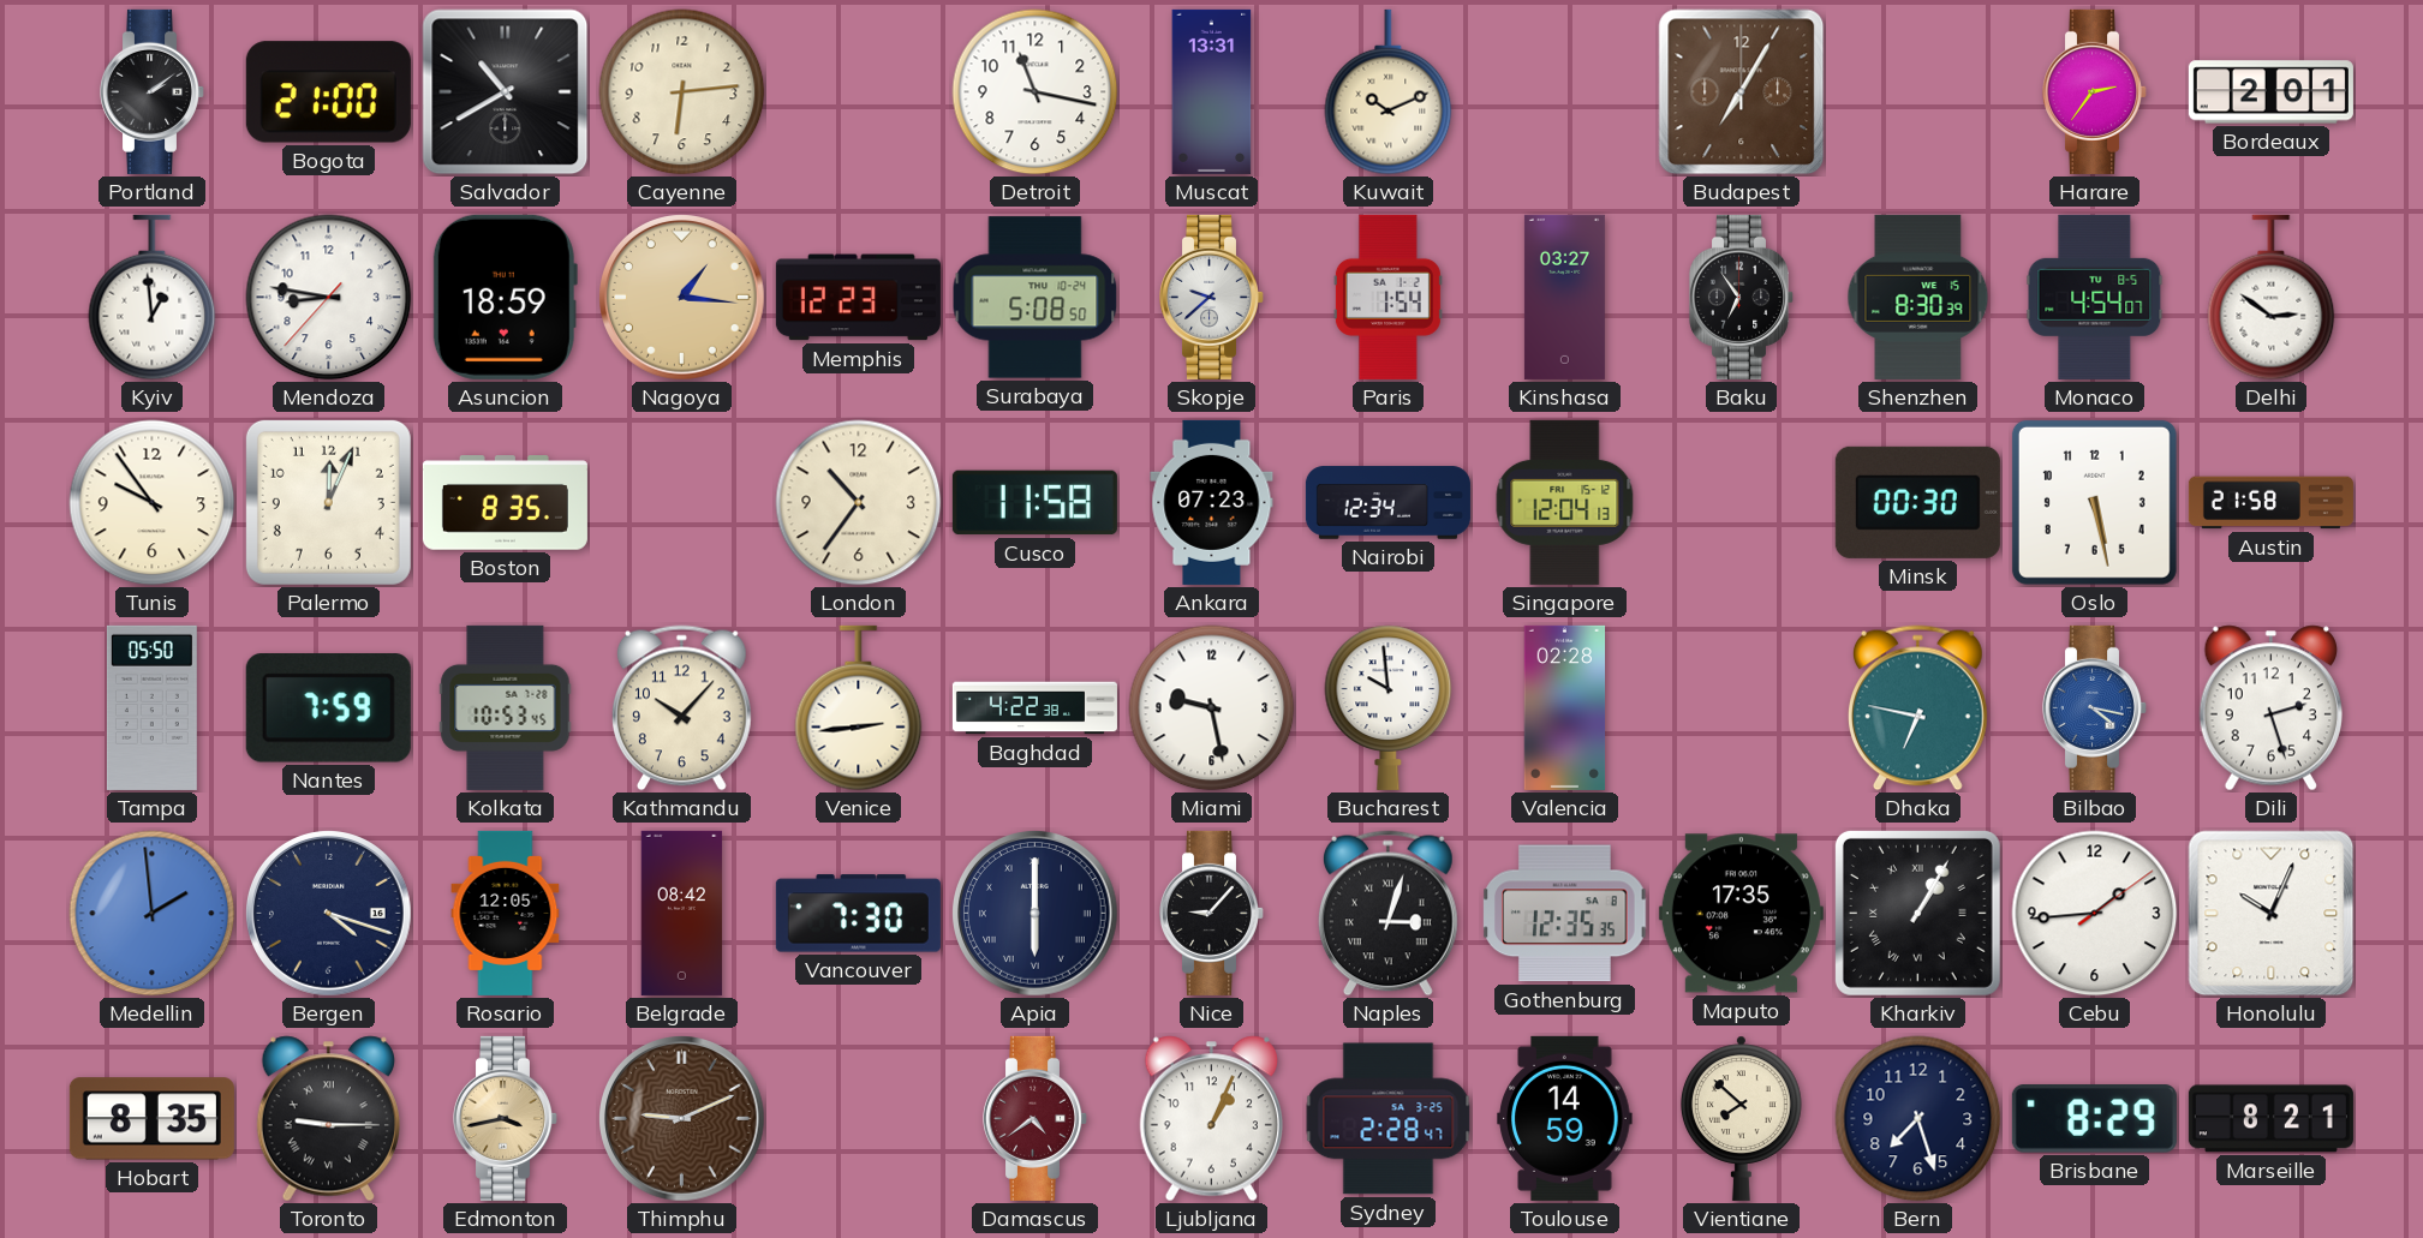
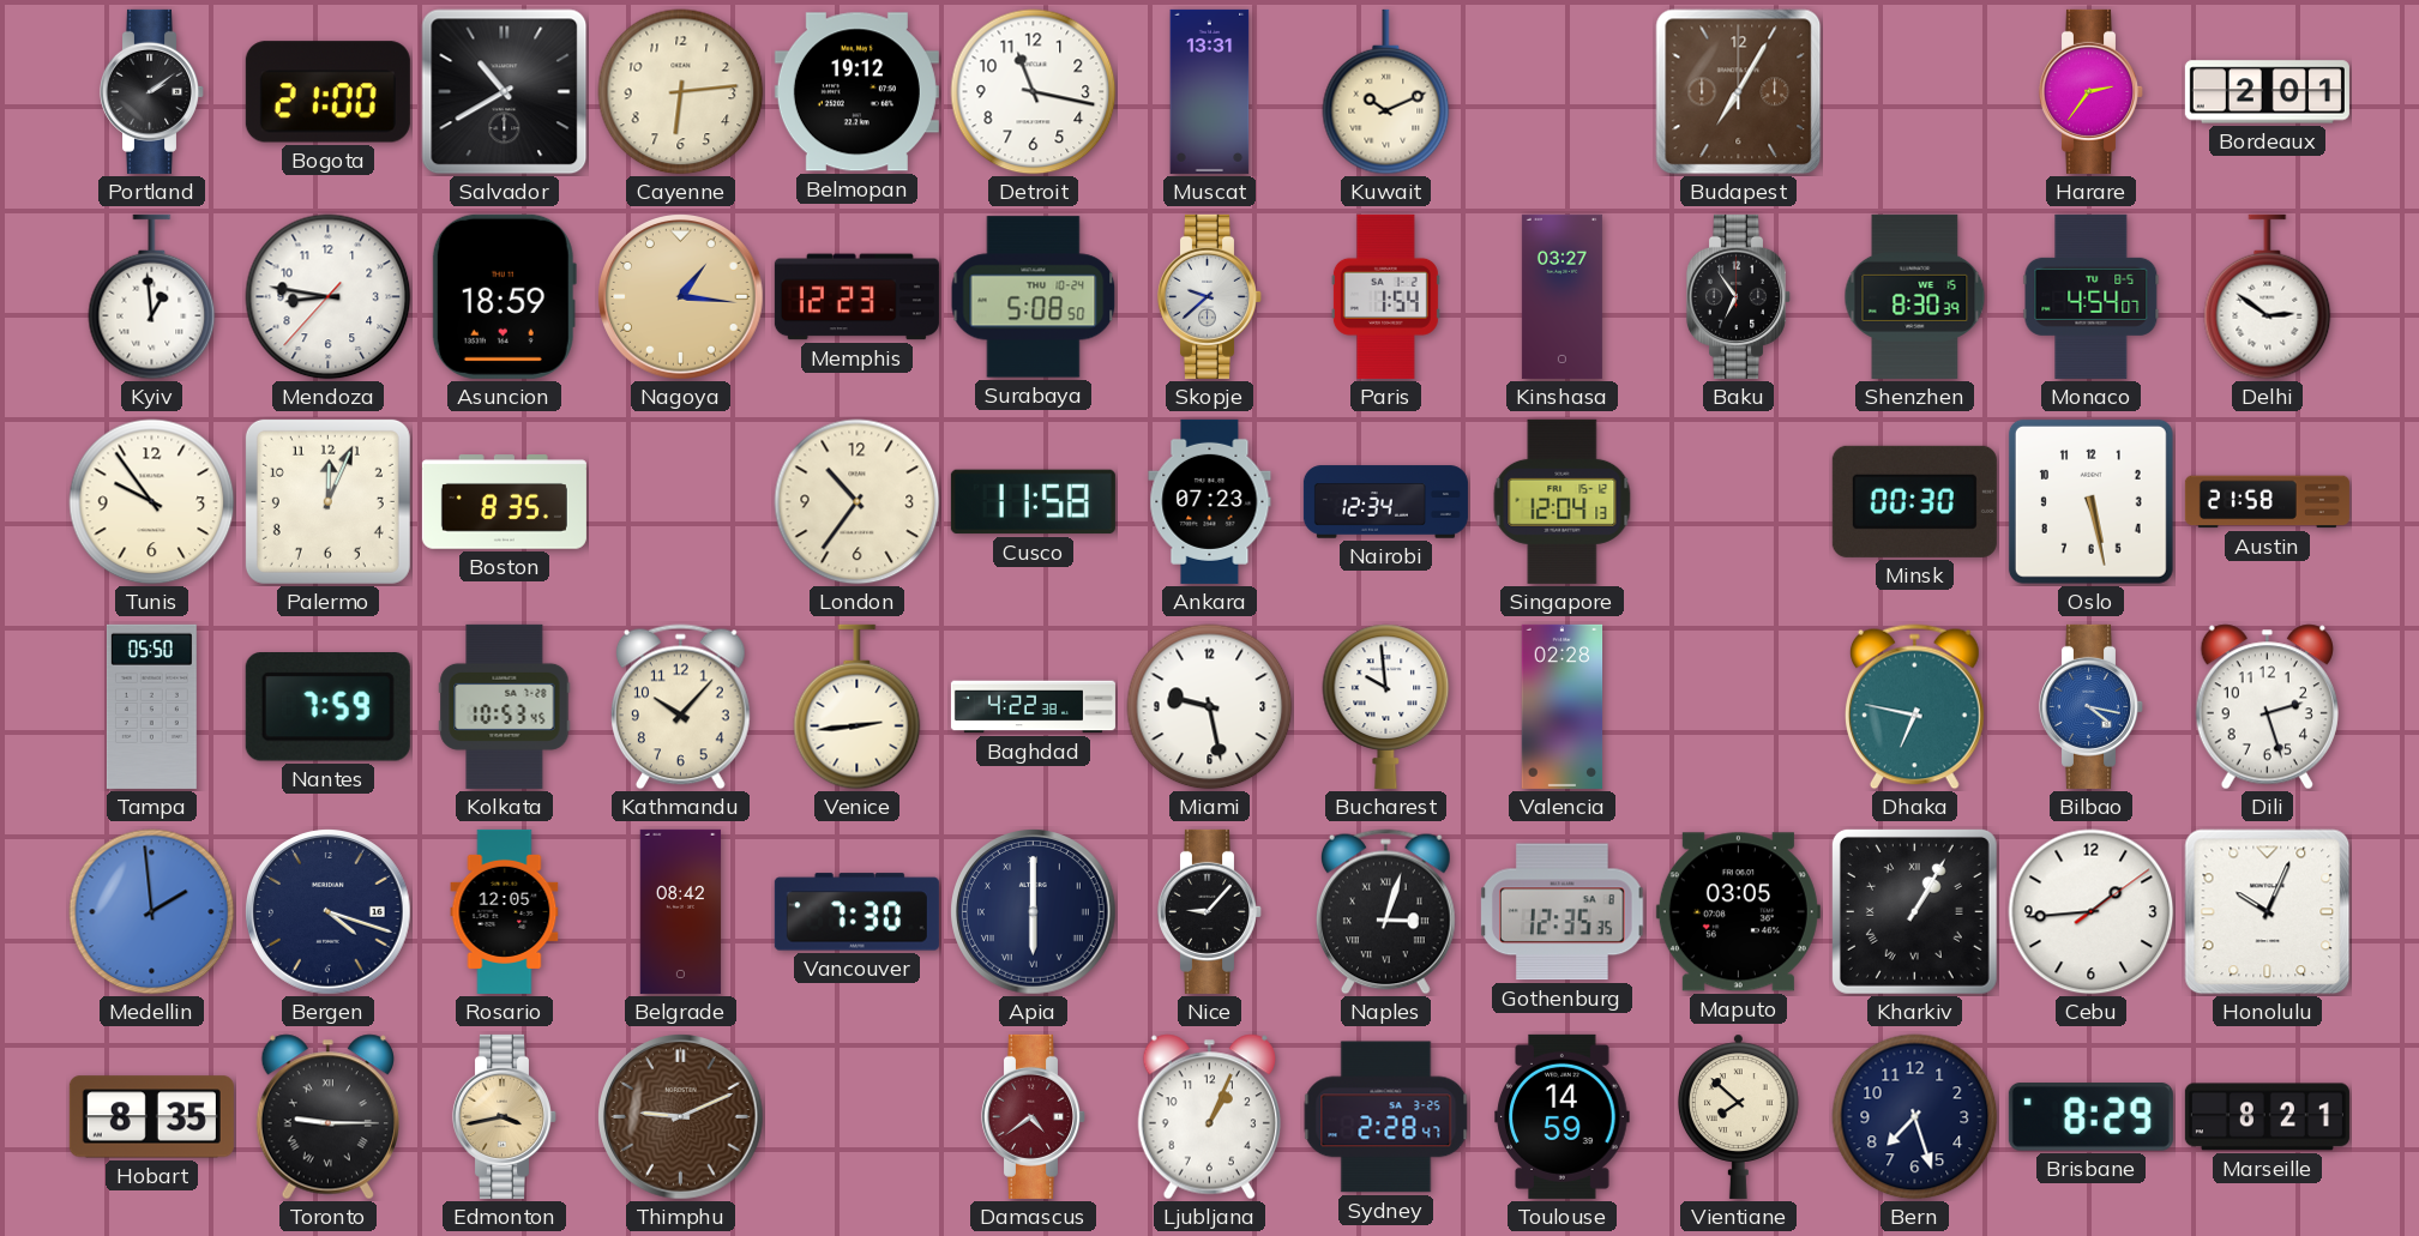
Belmopan: none -> 19:12
Maputo: 17:35 -> 03:05
